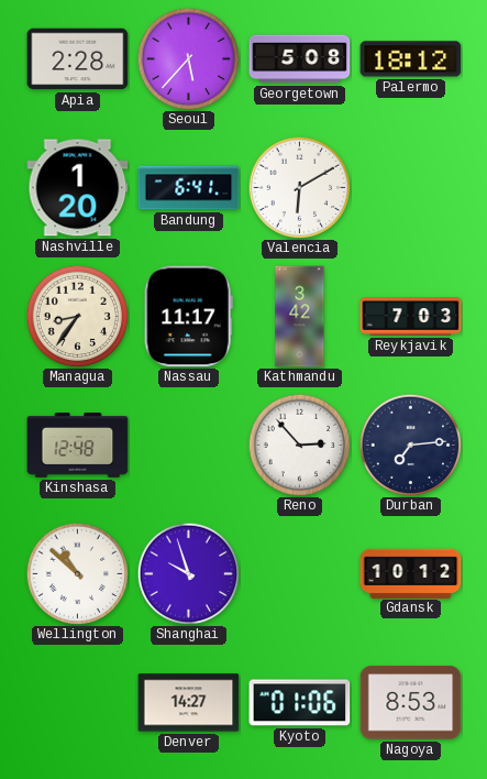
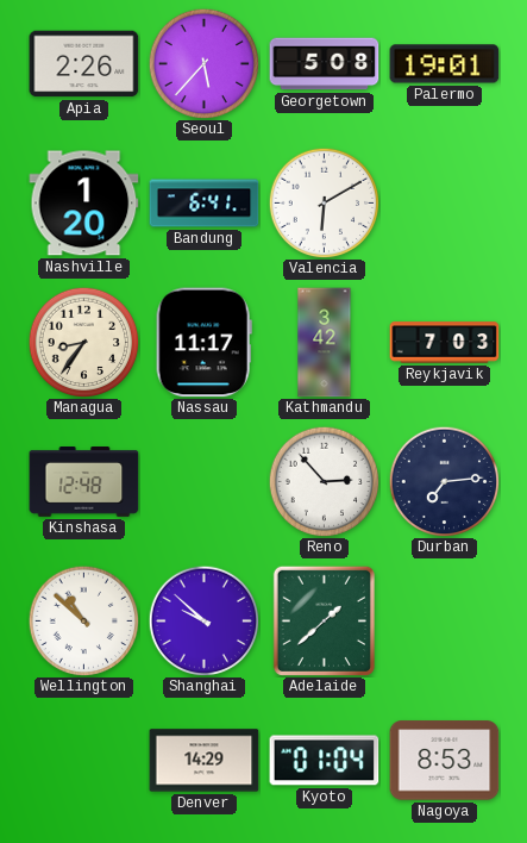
Apia: 2:28 -> 2:26
Palermo: 18:12 -> 19:01
Shanghai: 9:57 -> 9:52
Adelaide: none -> 1:38
Gdansk: 10:12 -> none
Denver: 14:27 -> 14:29
Kyoto: 01:06 -> 01:04
